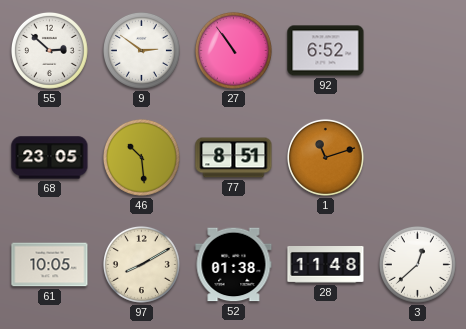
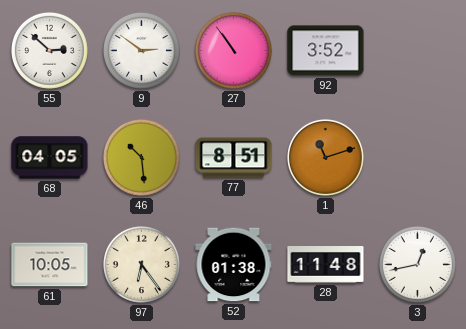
92: 6:52 -> 3:52
68: 23:05 -> 04:05
97: 8:10 -> 6:24
3: 12:38 -> 12:43
